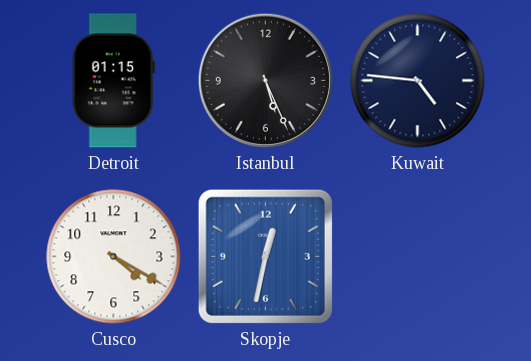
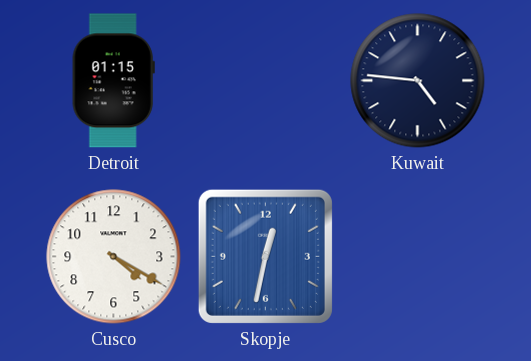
Istanbul: 5:26 -> none
